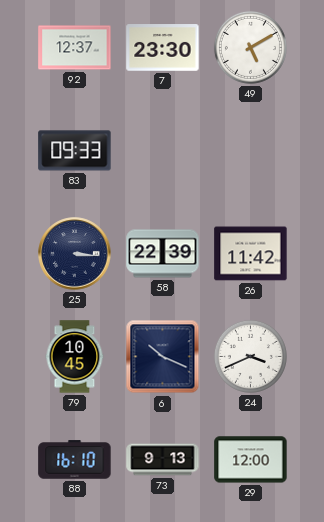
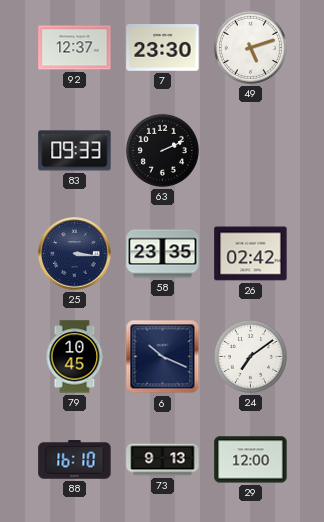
49: 5:10 -> 5:12
63: none -> 2:11
58: 22:39 -> 23:35
26: 11:42 -> 02:42
24: 3:41 -> 7:09
